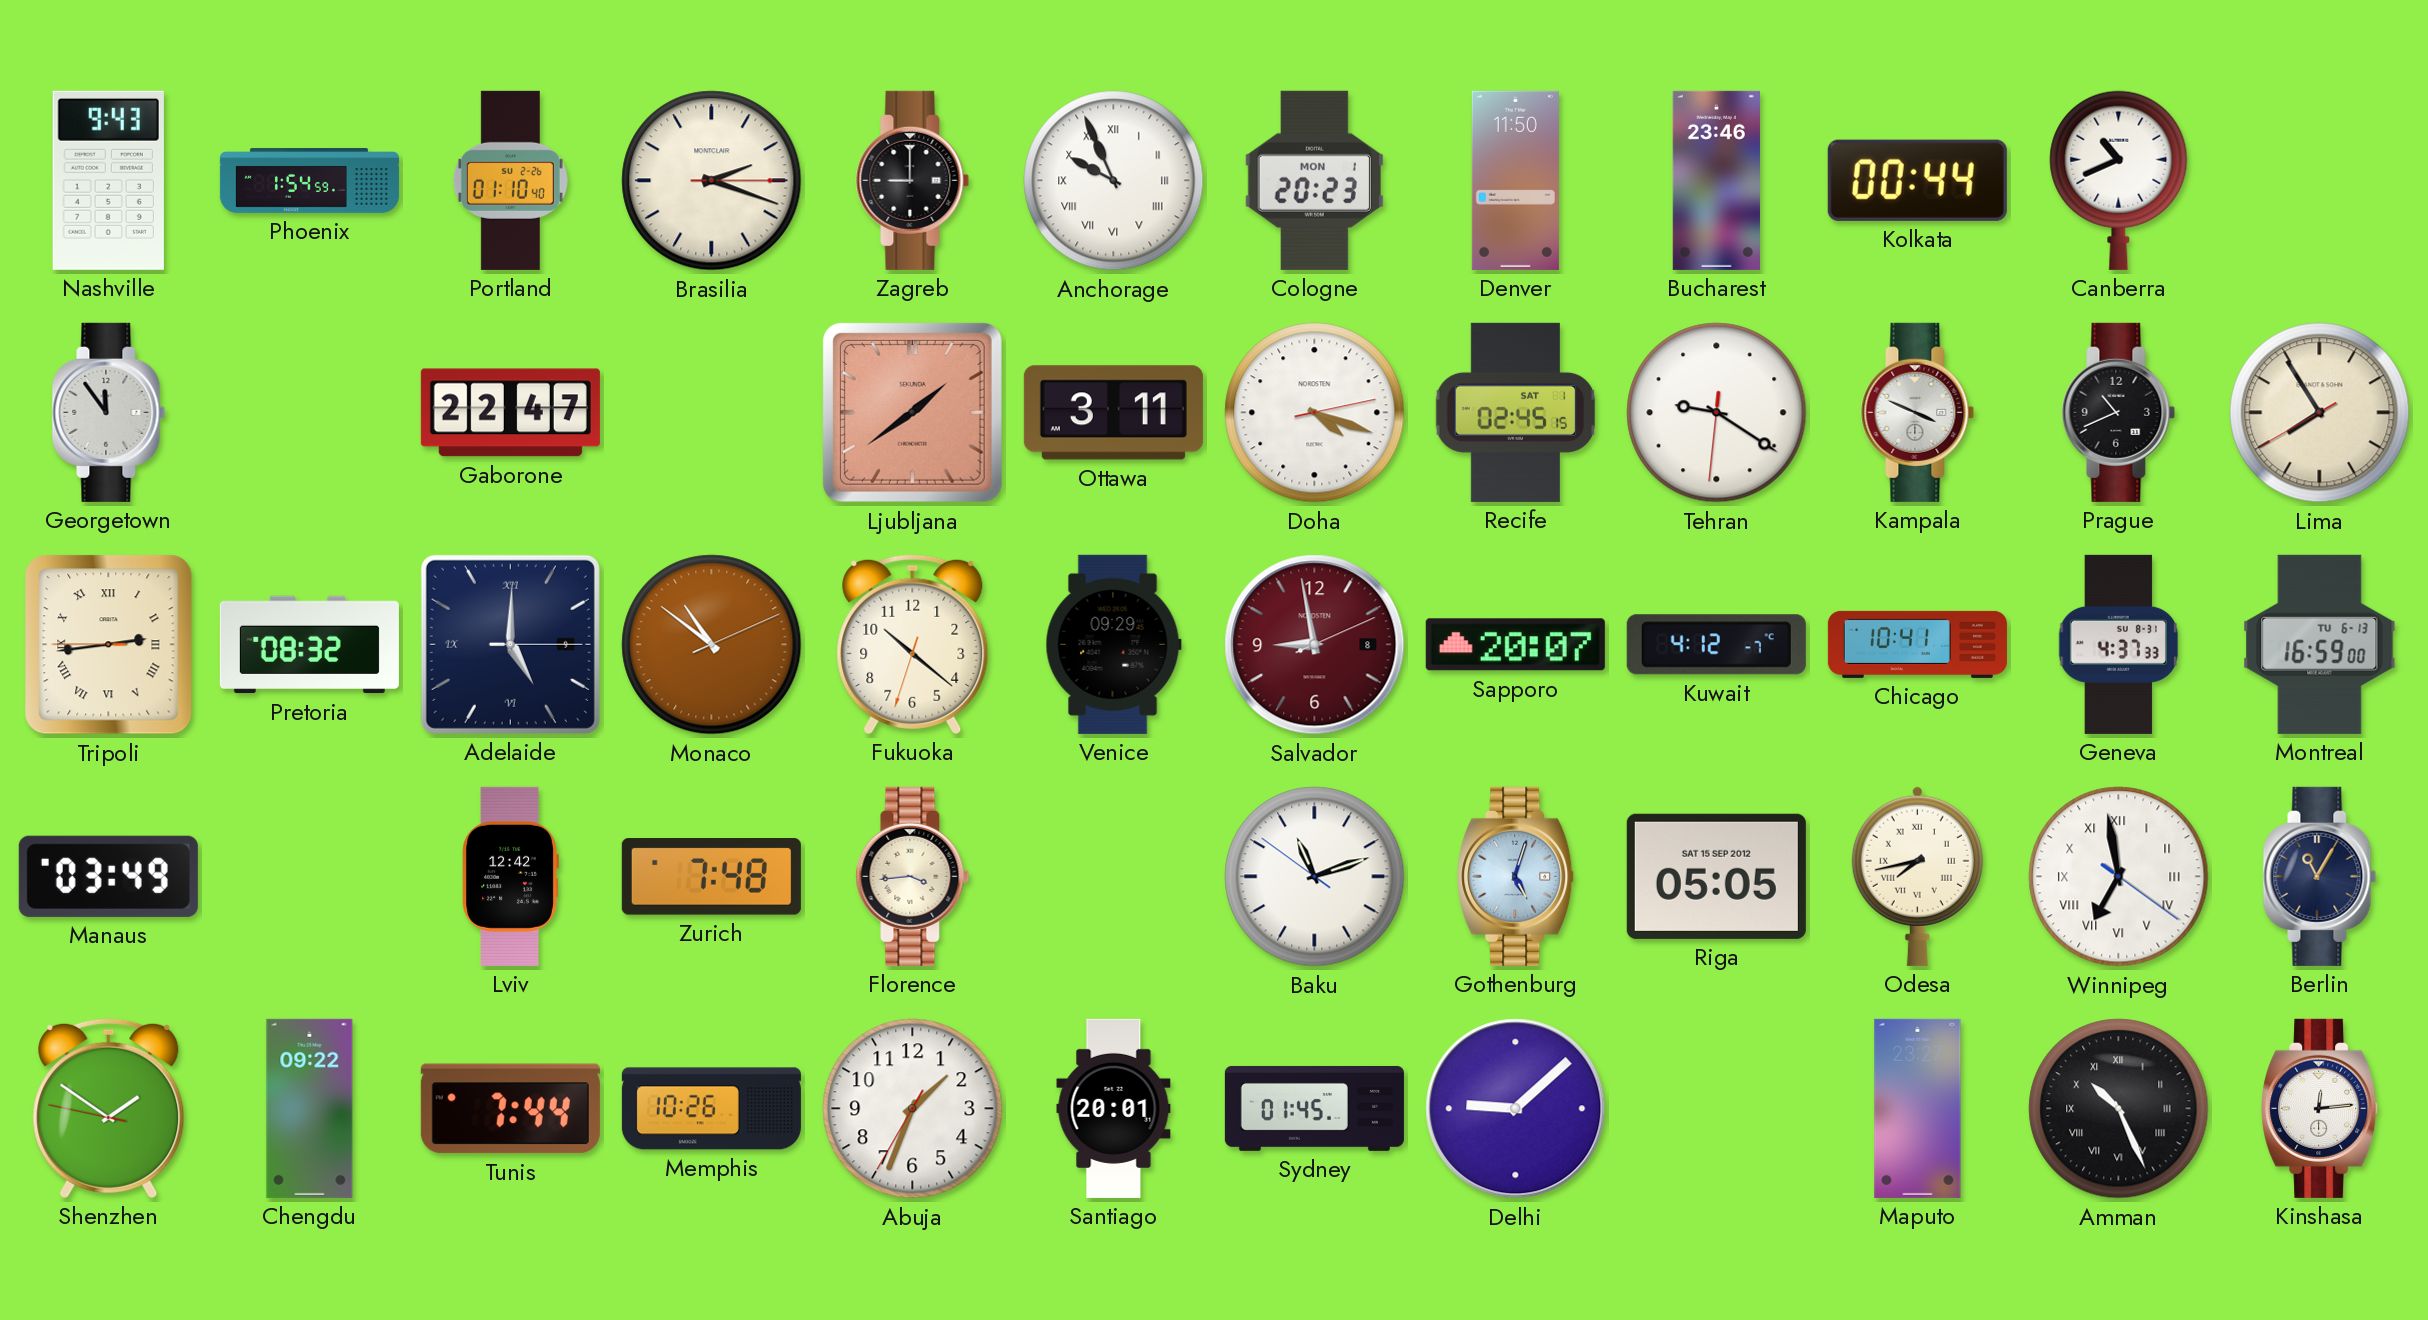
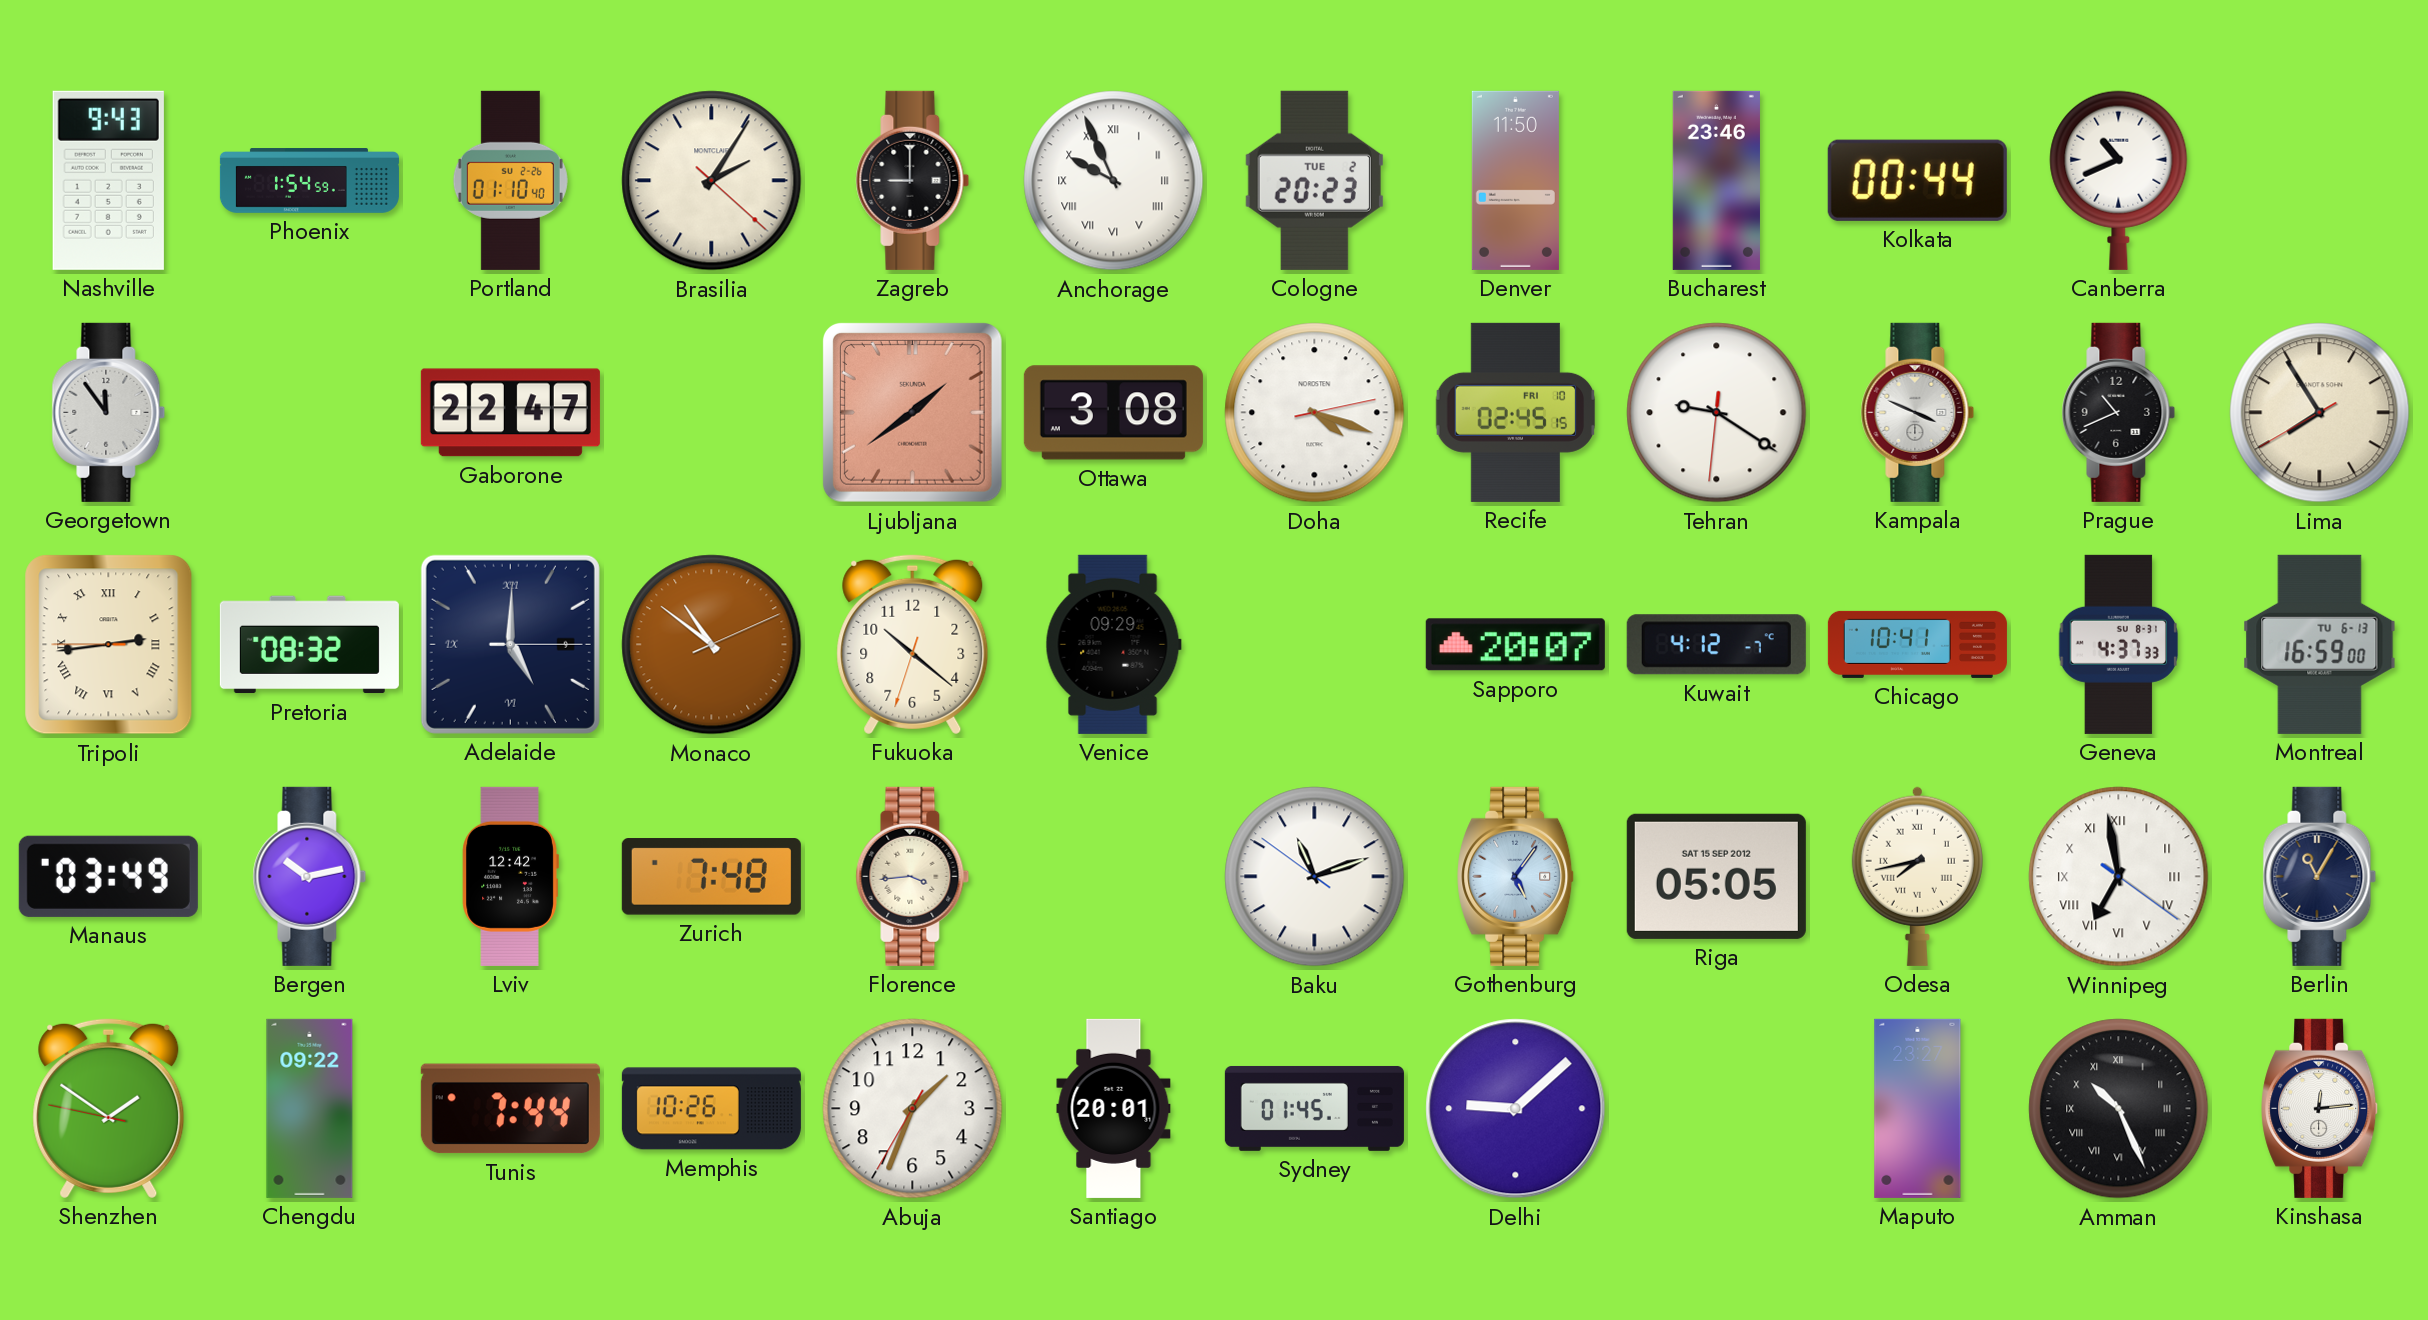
Brasilia: 2:18 -> 2:05
Cologne date: MON 1 -> TUE 2
Ottawa: 3:11 -> 3:08
Recife date: SAT 1 -> FRI 10
Salvador: 8:58 -> none
Bergen: none -> 10:13
Gothenburg: 5:03 -> 5:06
